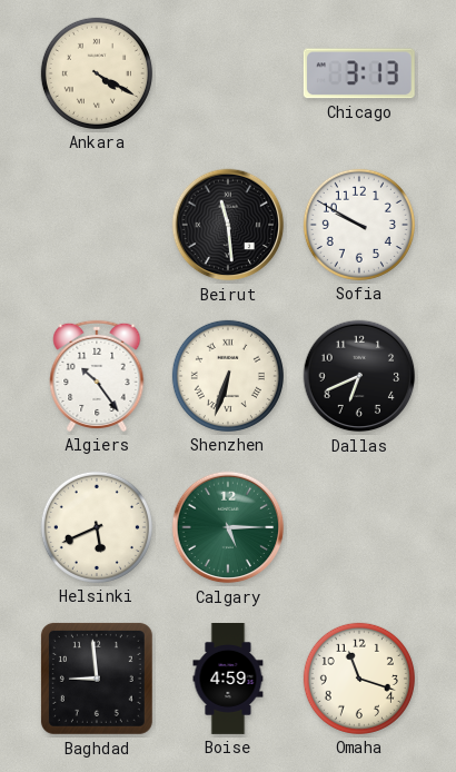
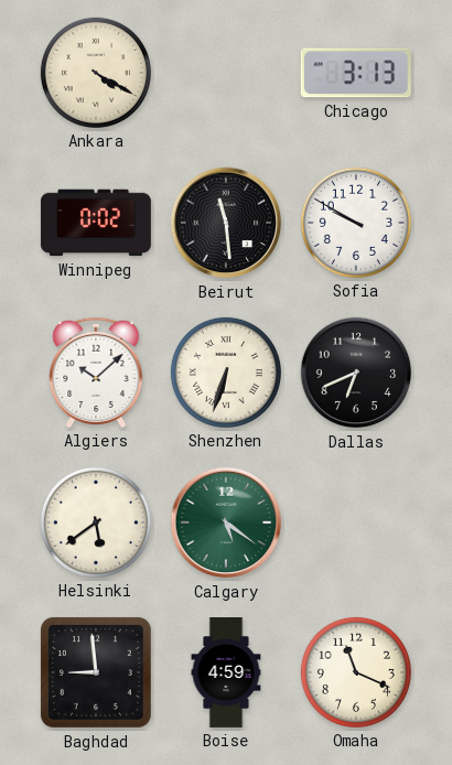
Winnipeg: none -> 0:02
Algiers: 10:24 -> 10:08
Helsinki: 5:41 -> 5:39
Calgary: 5:15 -> 5:21
Omaha: 11:18 -> 11:19
